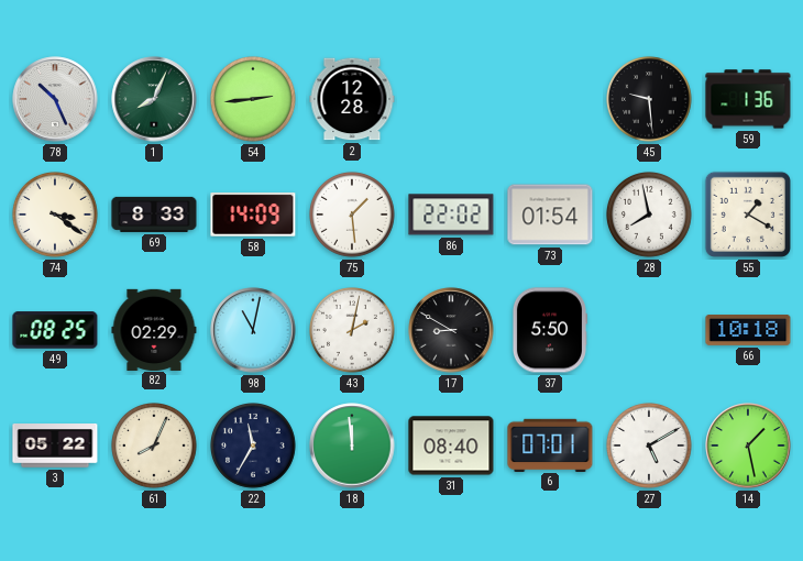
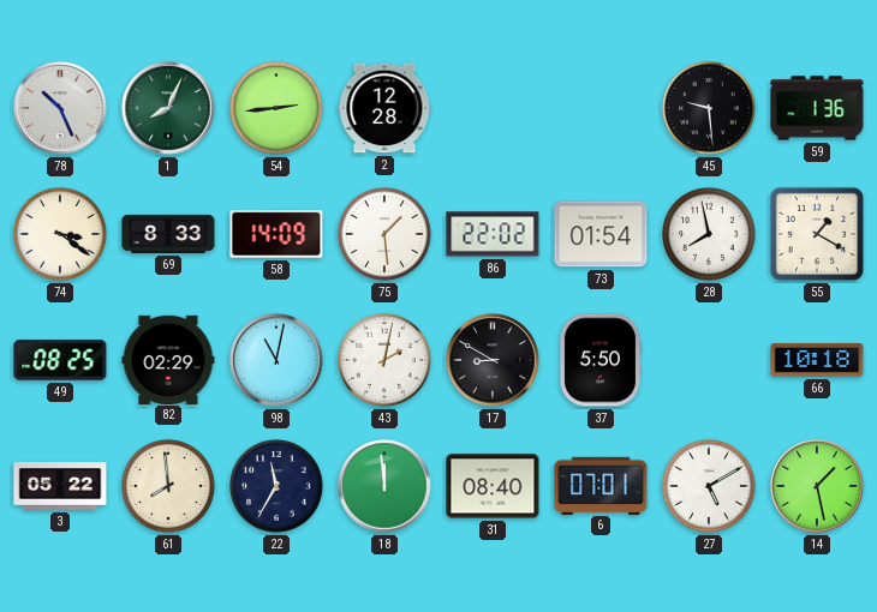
61: 8:04 -> 7:59
